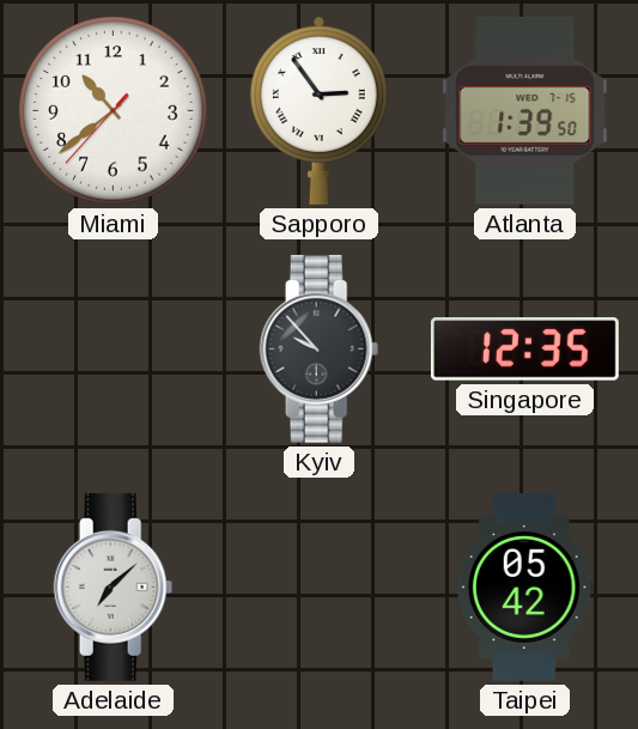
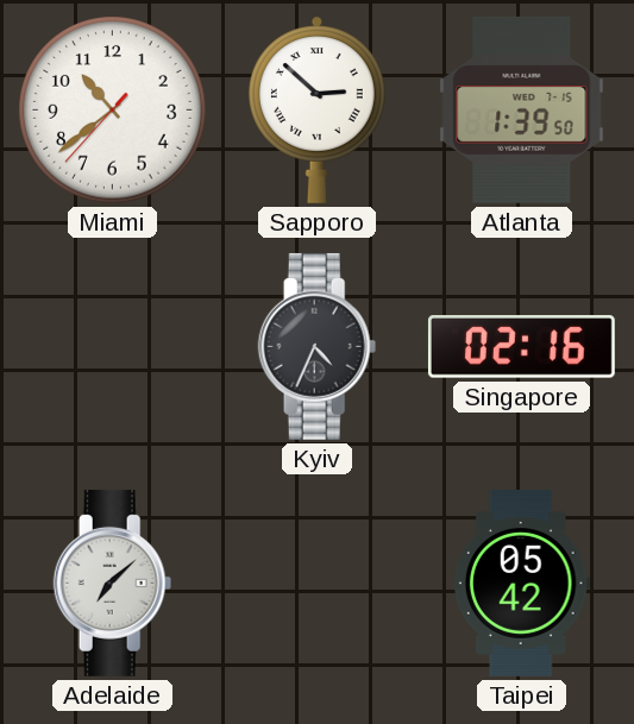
Sapporo: 2:54 -> 2:52
Kyiv: 9:53 -> 4:34
Singapore: 12:35 -> 02:16
